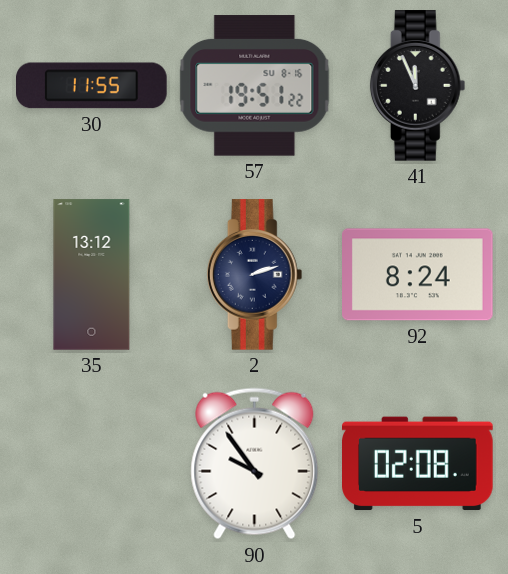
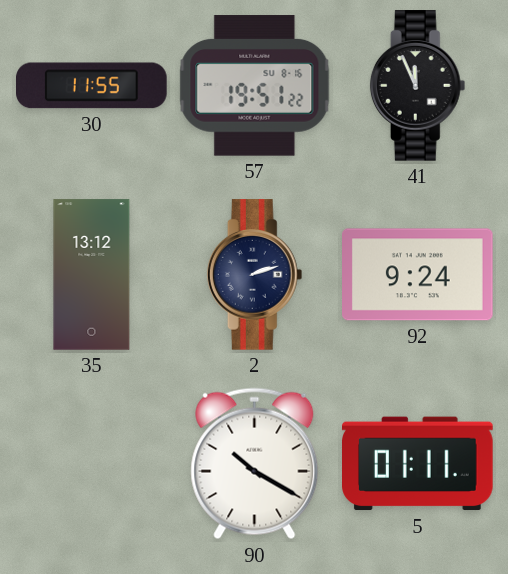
92: 8:24 -> 9:24
90: 9:54 -> 10:20
5: 02:08 -> 01:11
